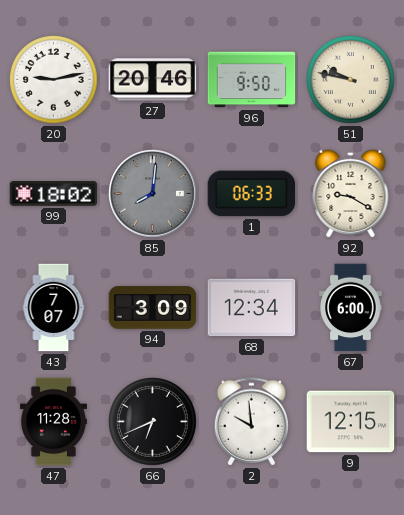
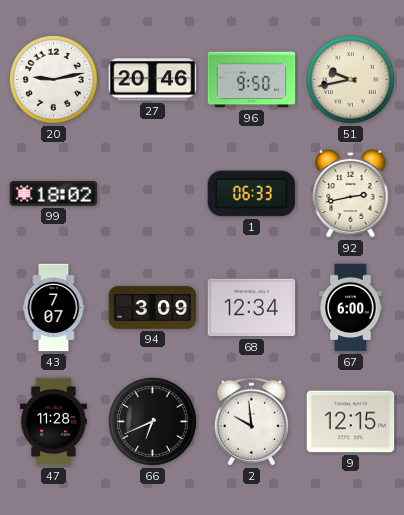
51: 9:47 -> 9:43
85: 8:01 -> none
92: 9:20 -> 2:43
